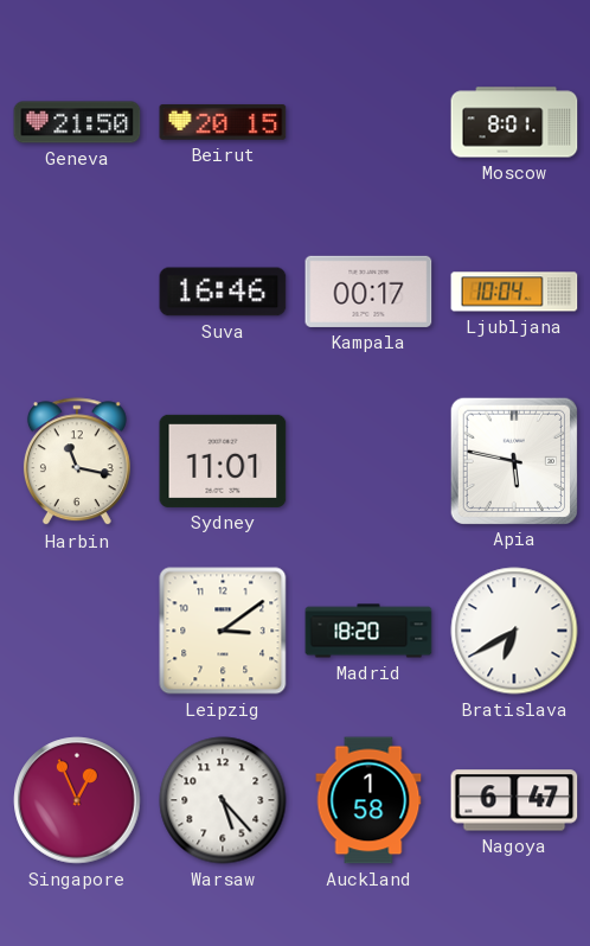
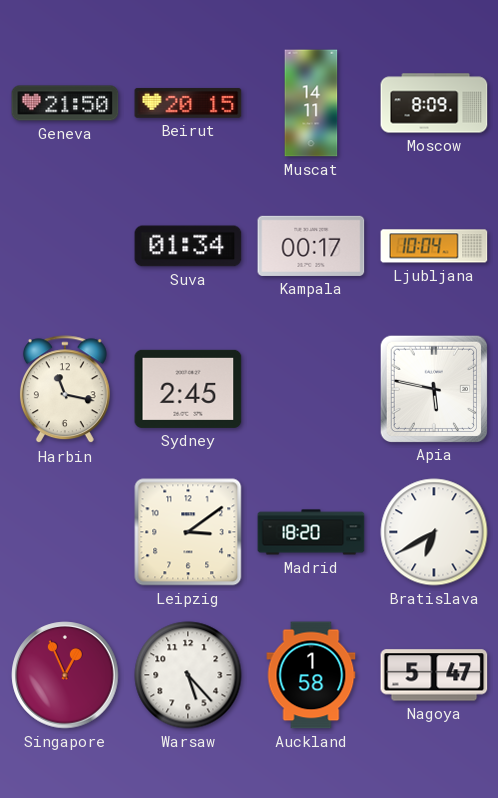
Muscat: none -> 14:11
Moscow: 8:01 -> 8:09
Suva: 16:46 -> 01:34
Sydney: 11:01 -> 2:45
Nagoya: 6:47 -> 5:47
